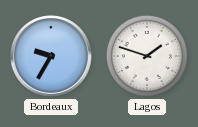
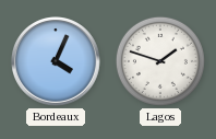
Bordeaux: 9:35 -> 4:04
